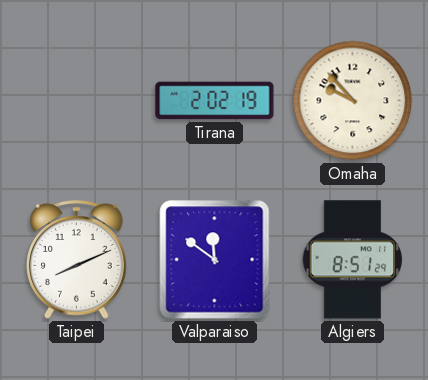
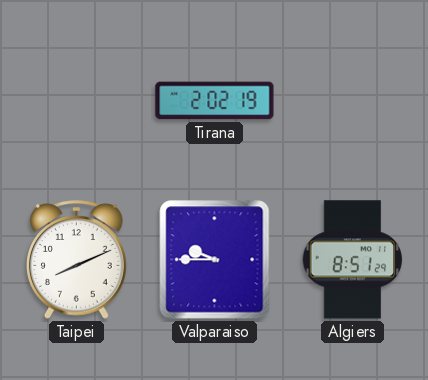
Omaha: 9:53 -> none
Valparaiso: 11:51 -> 9:45
